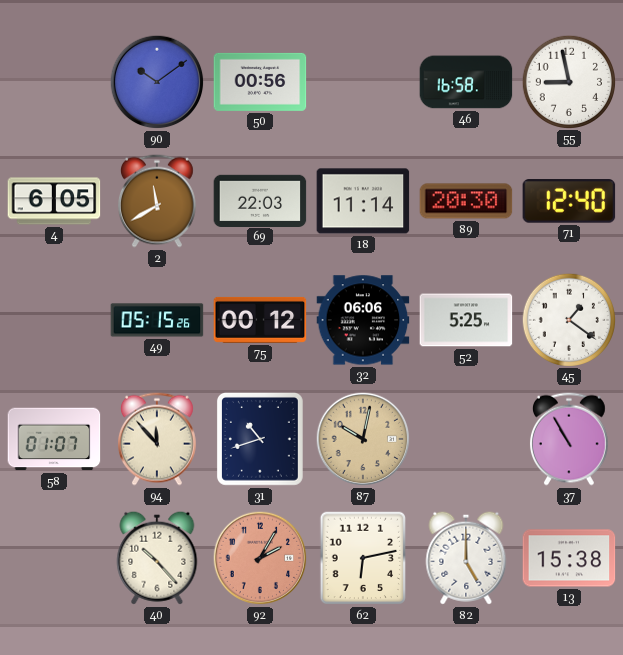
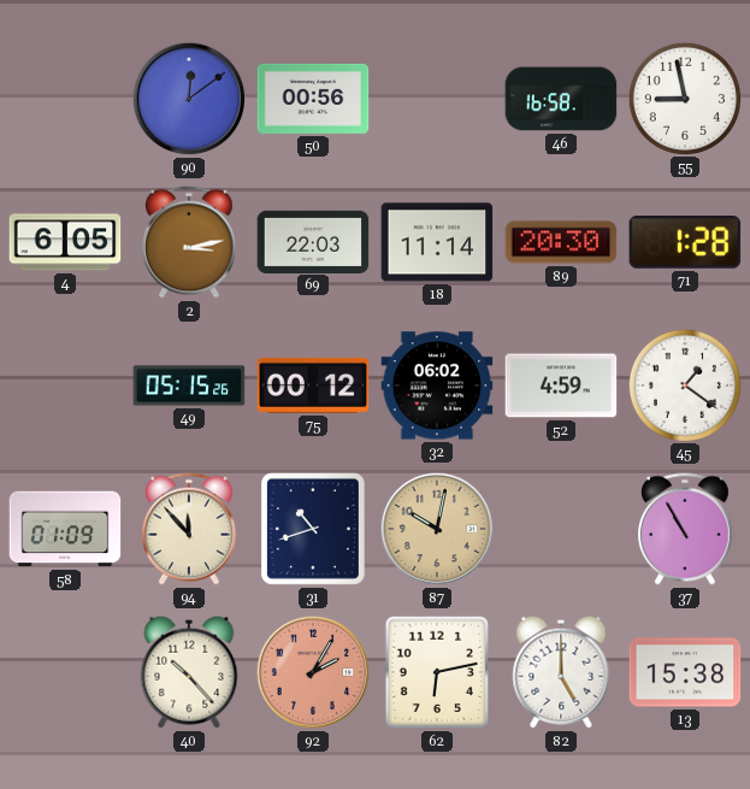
90: 10:09 -> 12:09
2: 11:40 -> 3:13
71: 12:40 -> 1:28
32: 06:06 -> 06:02
52: 5:25 -> 4:59
58: 01:07 -> 01:09
